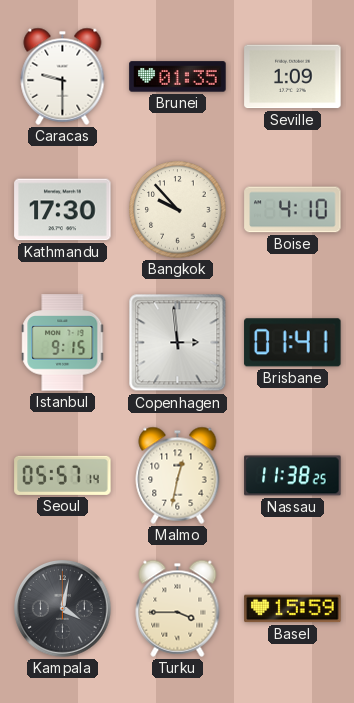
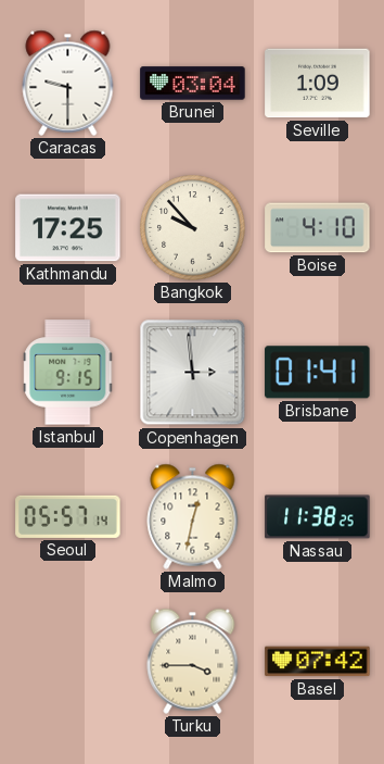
Brunei: 01:35 -> 03:04
Kathmandu: 17:30 -> 17:25
Kampala: 4:02 -> none
Basel: 15:59 -> 07:42
